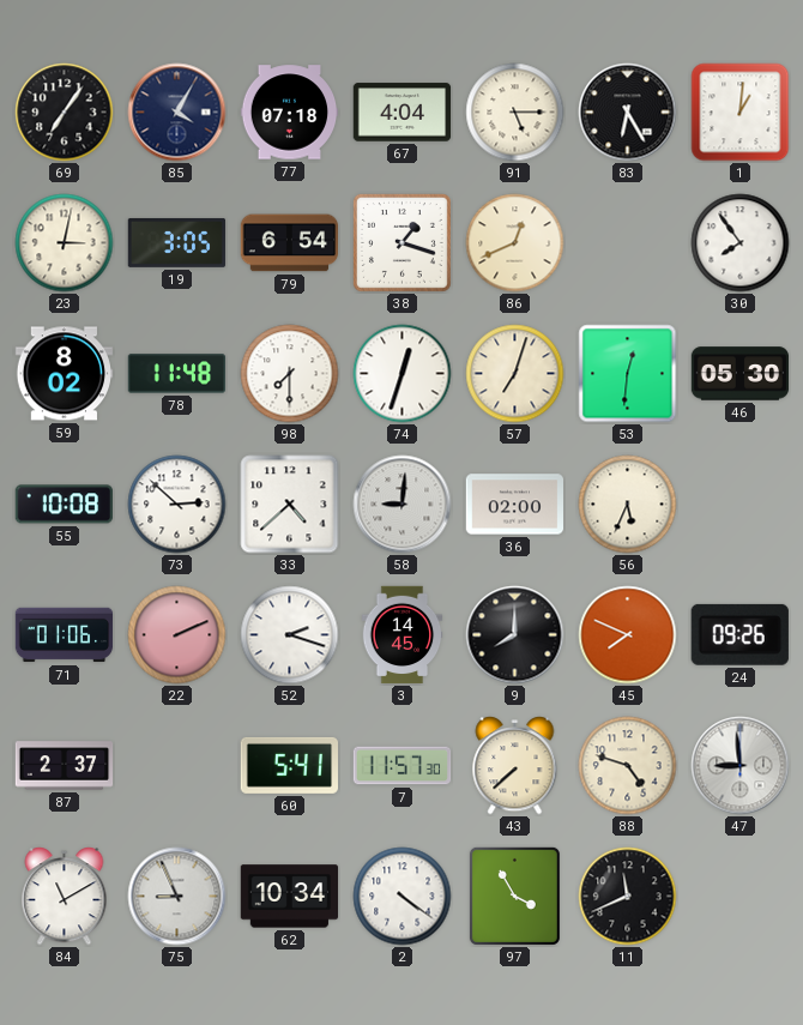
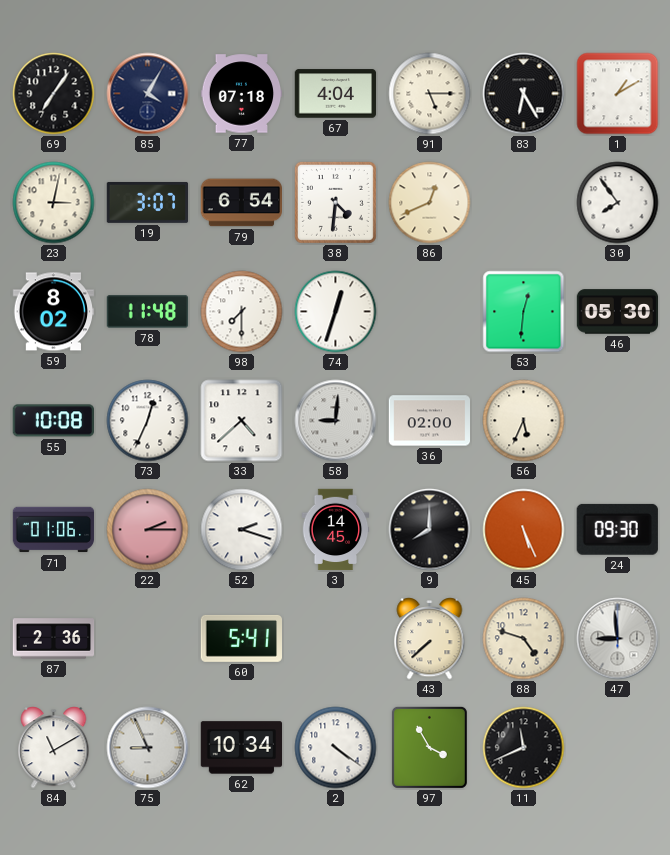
1: 1:01 -> 1:10
19: 3:05 -> 3:07
38: 1:18 -> 4:31
57: 7:03 -> none
73: 2:52 -> 12:34
22: 2:11 -> 2:15
45: 7:49 -> 5:26
24: 09:26 -> 09:30
87: 2:37 -> 2:36
7: 11:57 -> none
